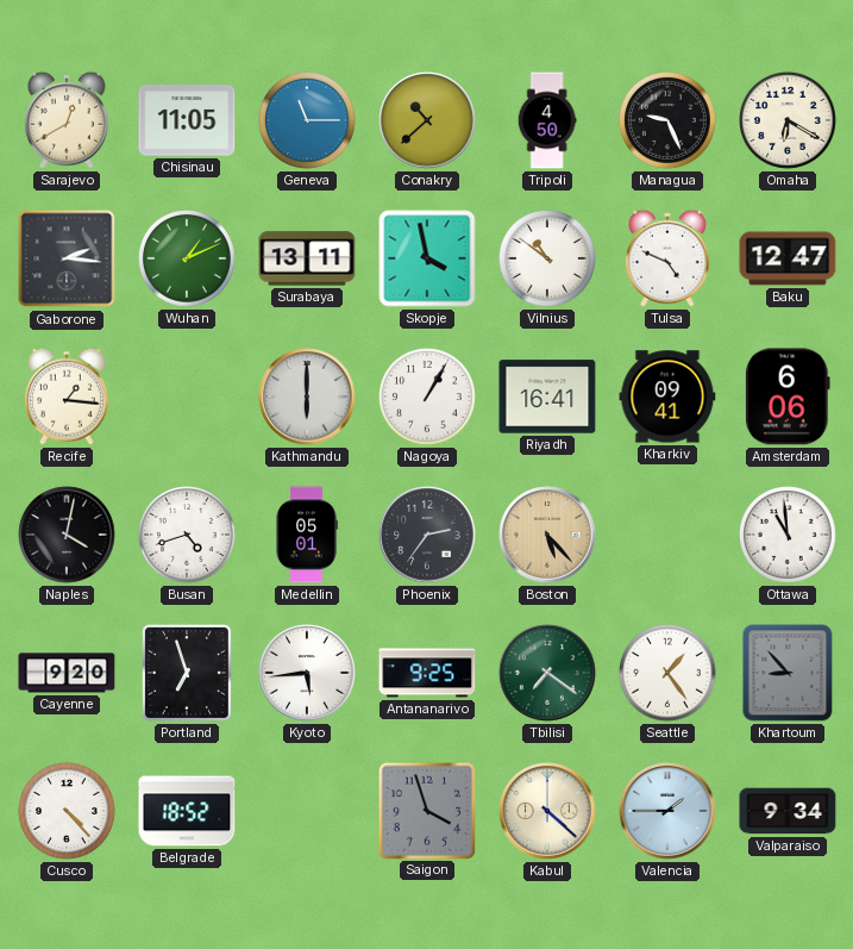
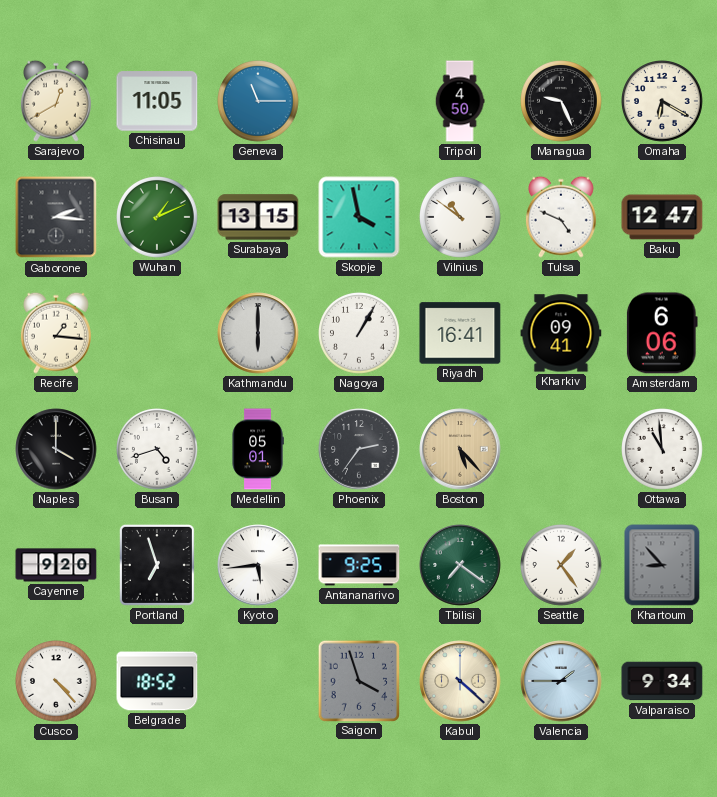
Conakry: 10:38 -> none
Surabaya: 13:11 -> 13:15
Naples: 4:02 -> 4:00
